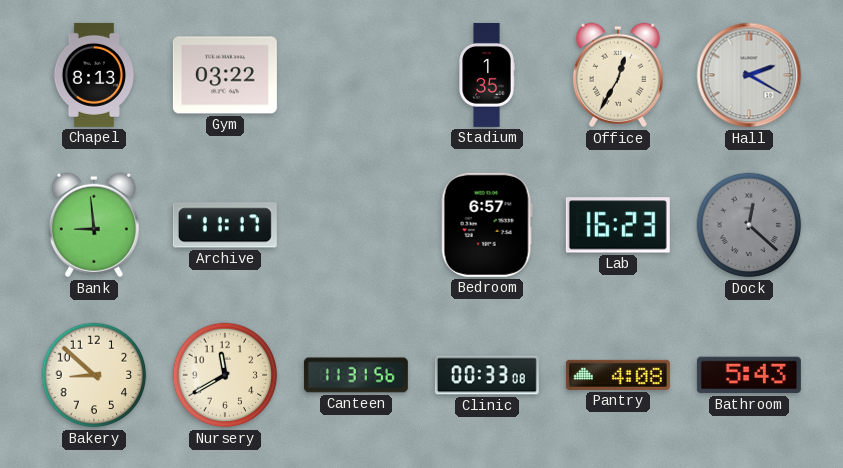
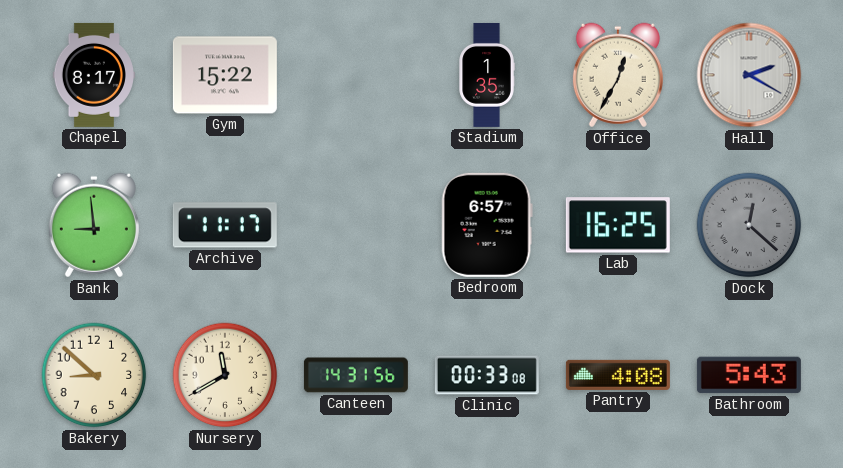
Chapel: 8:13 -> 8:17
Gym: 03:22 -> 15:22
Lab: 16:23 -> 16:25
Canteen: 11:31 -> 14:31
